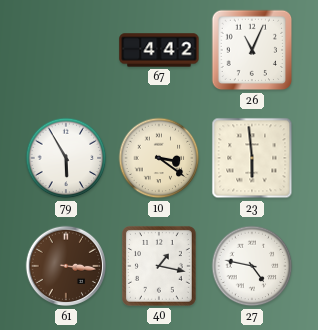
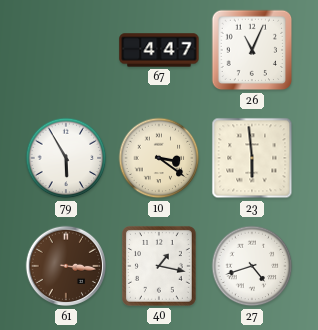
67: 4:42 -> 4:47
27: 4:47 -> 4:42
